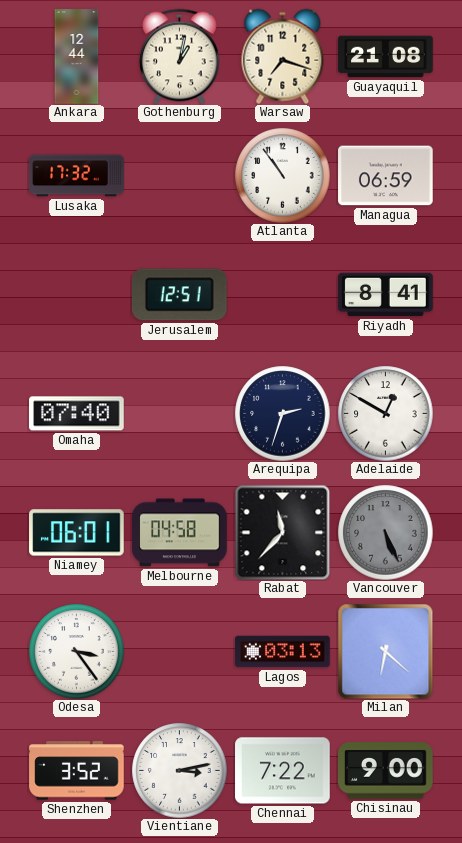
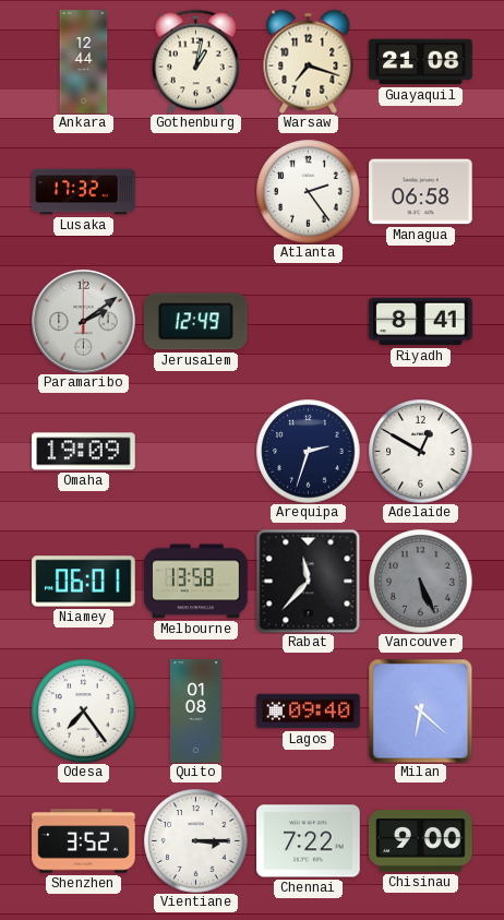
Atlanta: 10:54 -> 2:24
Managua: 06:59 -> 06:58
Paramaribo: none -> 2:09
Jerusalem: 12:51 -> 12:49
Omaha: 07:40 -> 19:09
Melbourne: 04:58 -> 13:58
Odesa: 3:24 -> 7:24
Quito: none -> 01:08
Lagos: 03:13 -> 09:40
Vientiane: 3:13 -> 3:15
